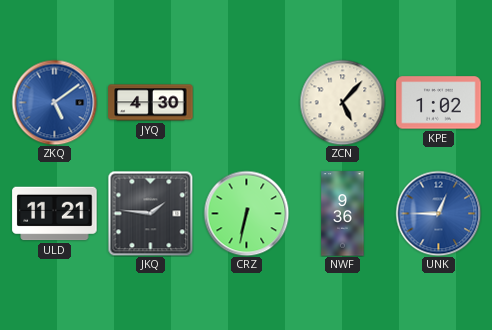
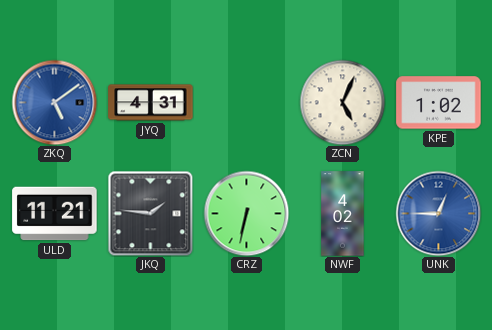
JYQ: 4:30 -> 4:31
ZCN: 5:07 -> 5:04
NWF: 9:36 -> 4:02
